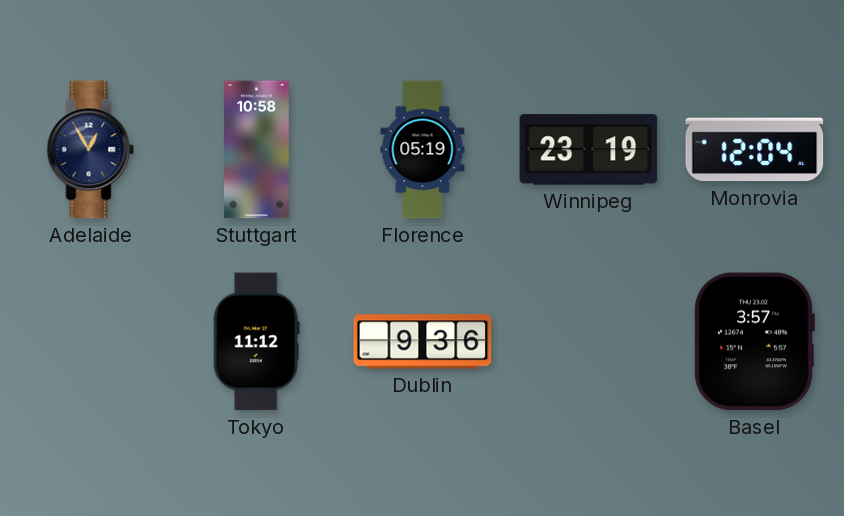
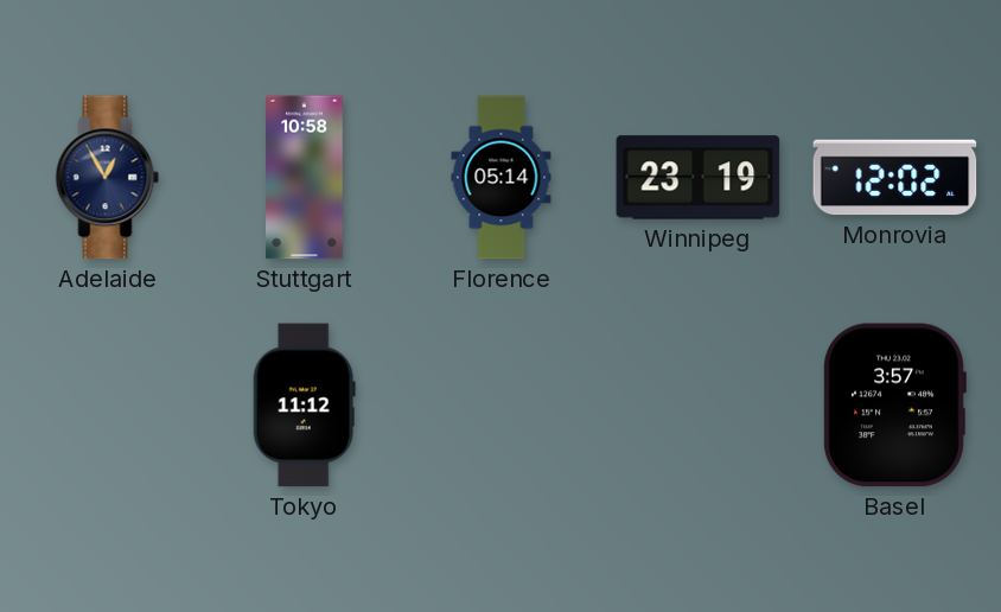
Florence: 05:19 -> 05:14
Monrovia: 12:04 -> 12:02
Dublin: 9:36 -> none
